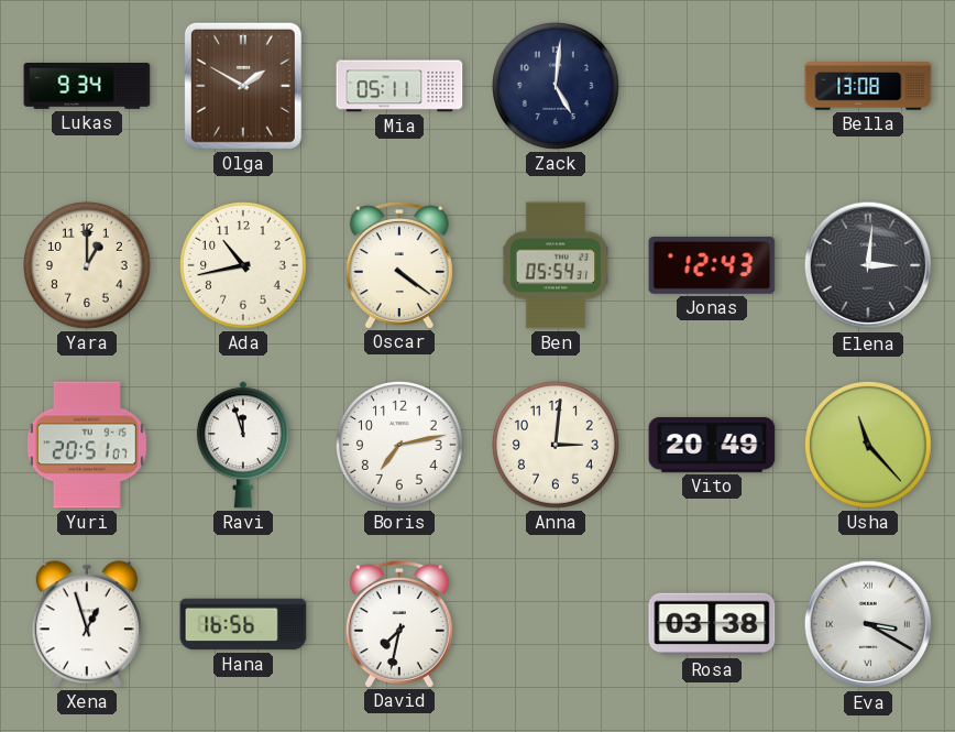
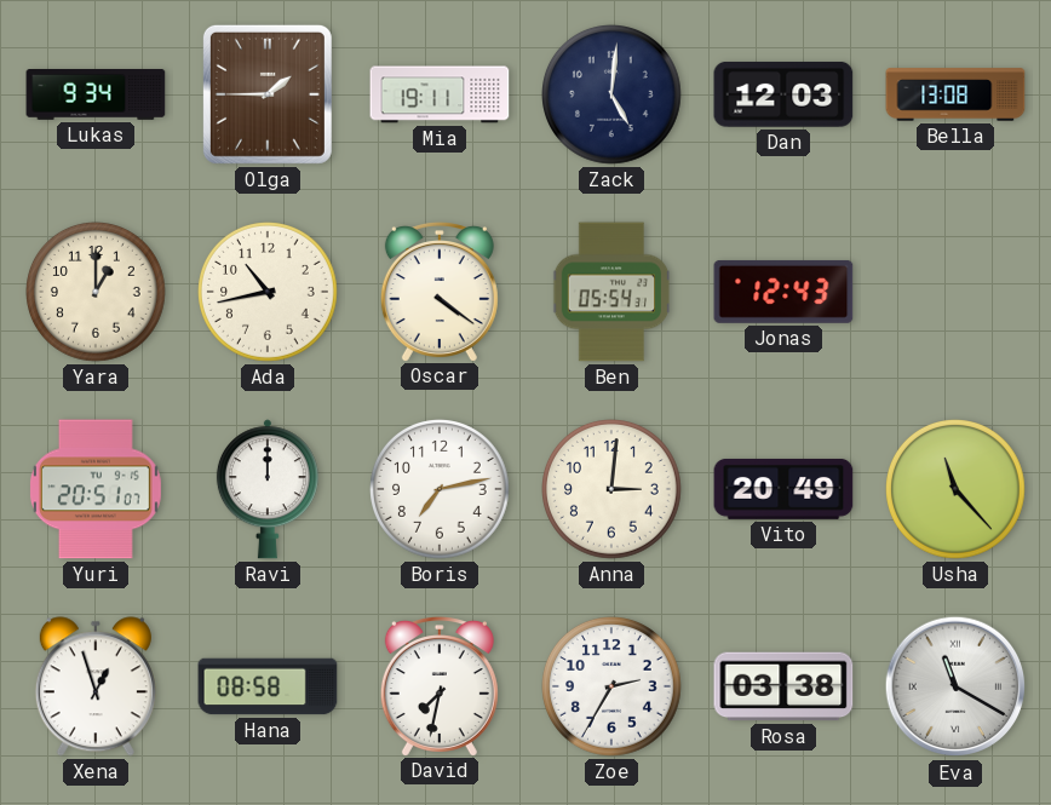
Olga: 1:50 -> 1:45
Mia: 05:11 -> 19:11
Dan: none -> 12:03
Elena: 3:01 -> none
Ravi: 11:57 -> 12:00
Hana: 16:56 -> 08:58
Zoe: none -> 2:35
Eva: 3:20 -> 11:20
